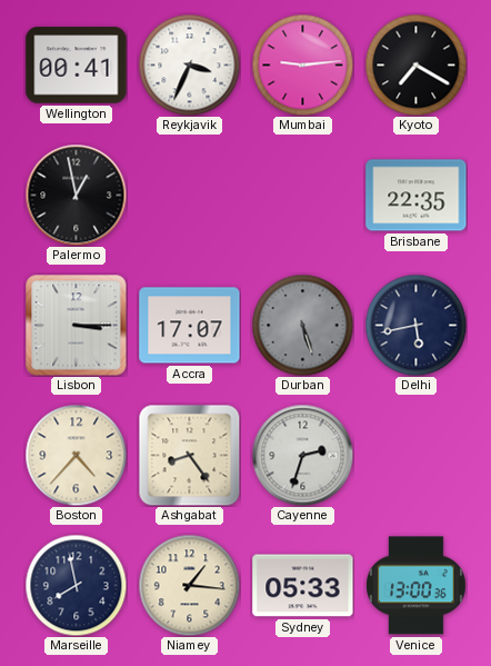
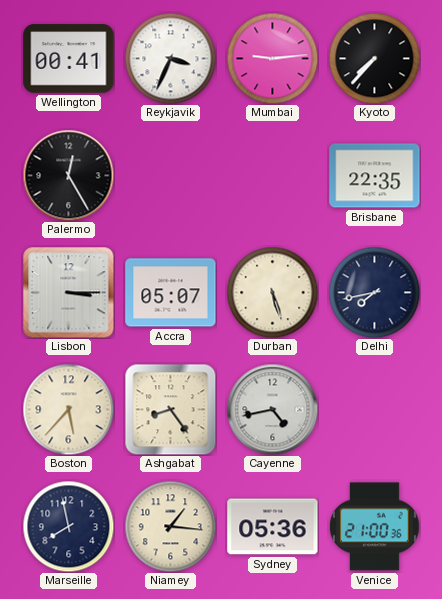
Kyoto: 7:20 -> 7:37
Palermo: 12:58 -> 12:25
Accra: 17:07 -> 05:07
Durban dial: grey -> cream
Delhi: 5:43 -> 7:43
Boston: 4:37 -> 5:37
Cayenne: 2:33 -> 4:43
Sydney: 05:33 -> 05:36
Venice: 13:00 -> 21:00
